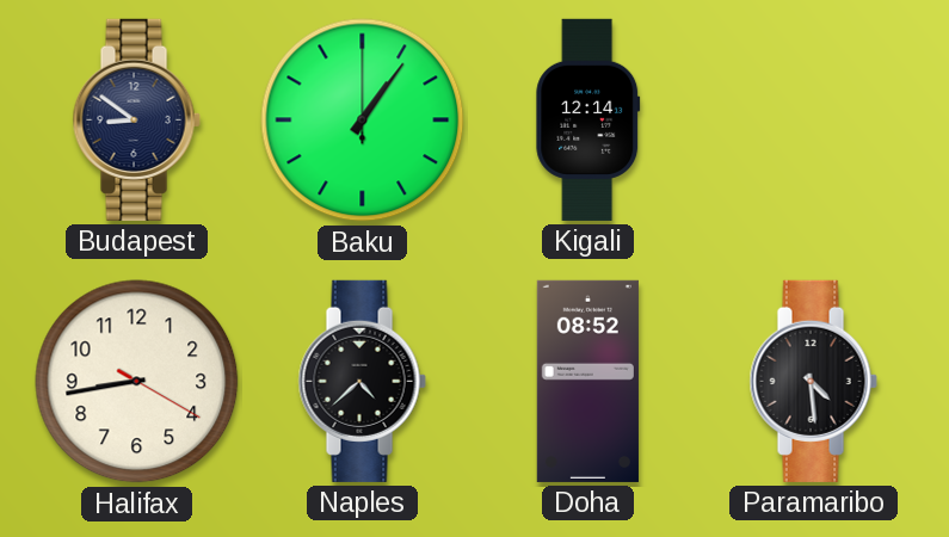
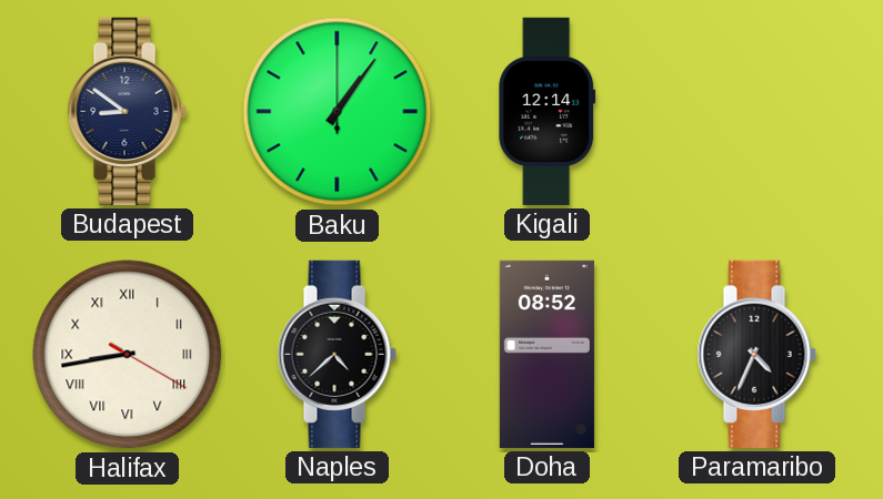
Halifax numerals: Arabic -> Roman
Paramaribo: 4:29 -> 4:34
